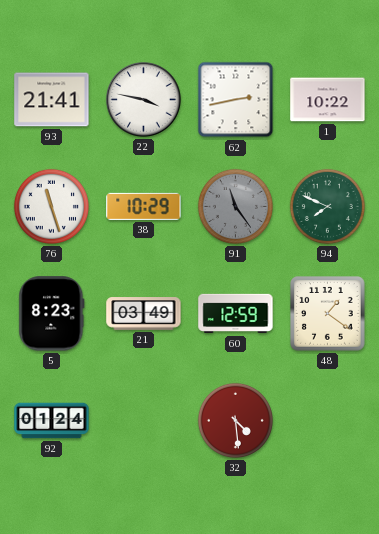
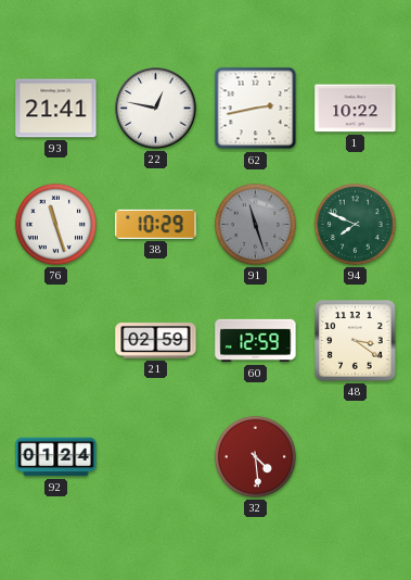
22: 3:47 -> 12:47
91: 11:24 -> 11:27
5: 8:23 -> none
21: 03:49 -> 02:59
48: 1:21 -> 3:21
